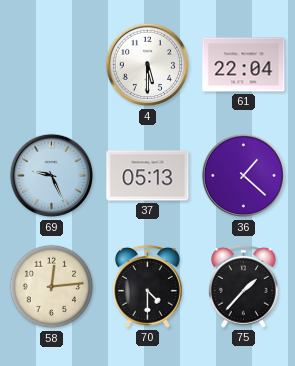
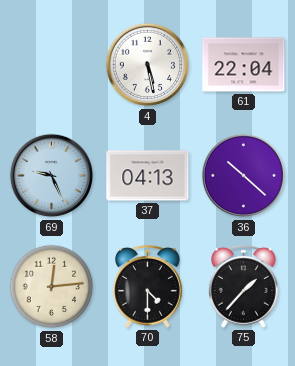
4: 5:30 -> 5:28
37: 05:13 -> 04:13
36: 1:22 -> 10:22
